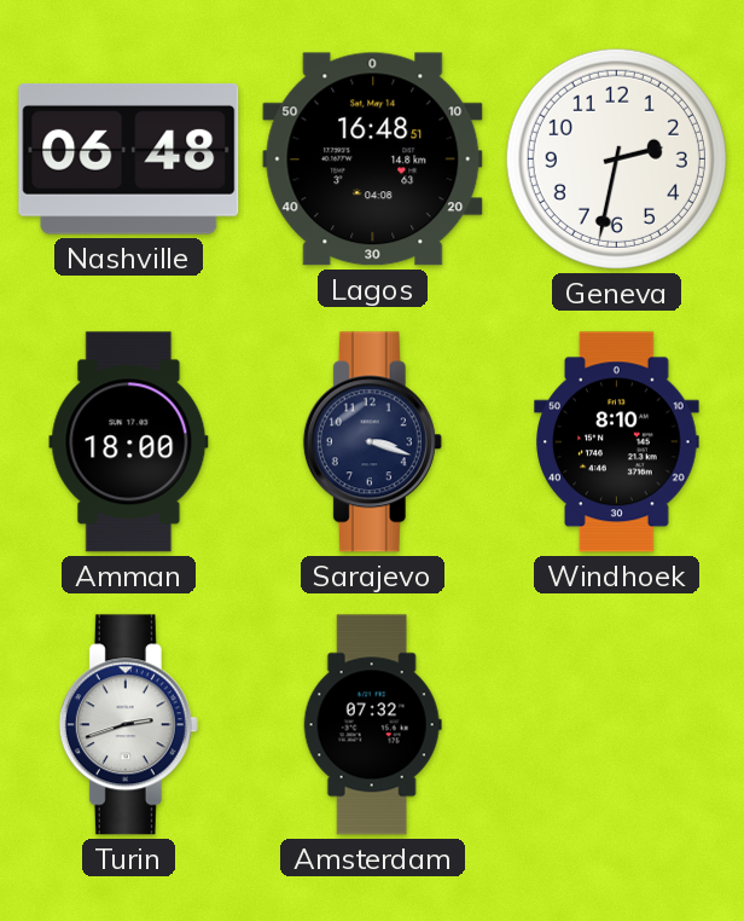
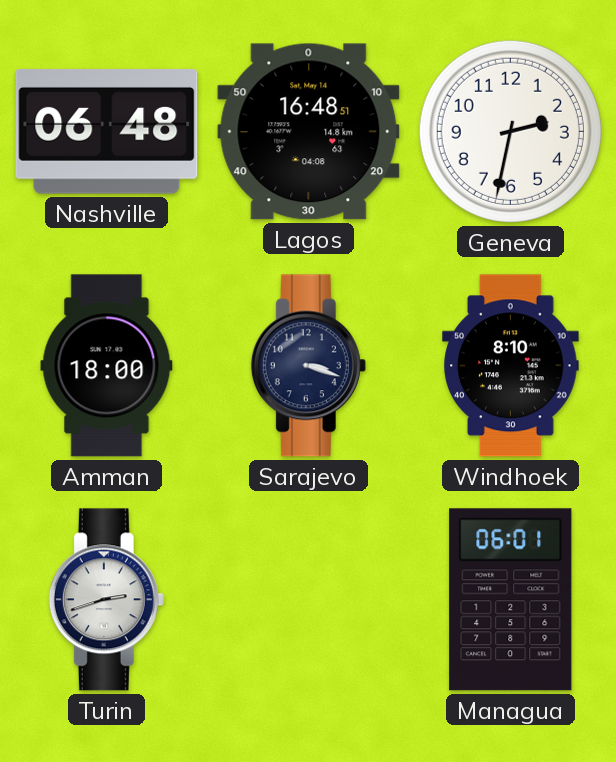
Amsterdam: 07:32 -> none
Managua: none -> 06:01
